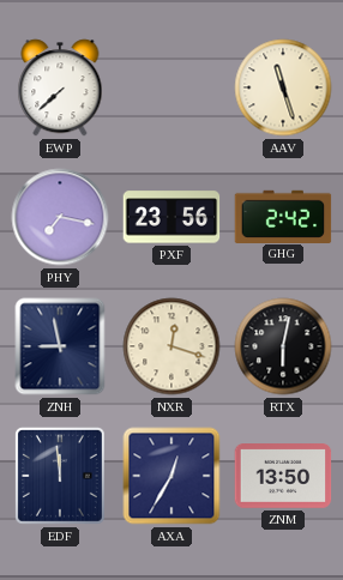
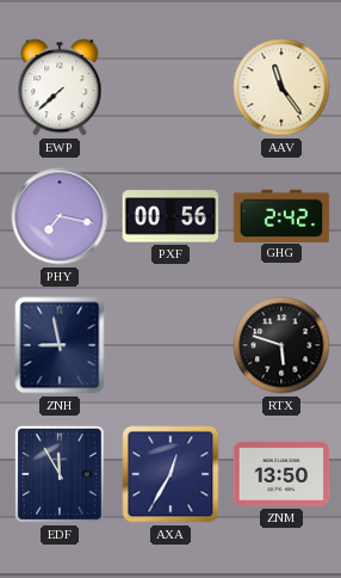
AAV: 11:27 -> 11:24
PXF: 23:56 -> 00:56
NXR: 12:18 -> none
RTX: 6:02 -> 5:48
EDF: 11:59 -> 11:55
